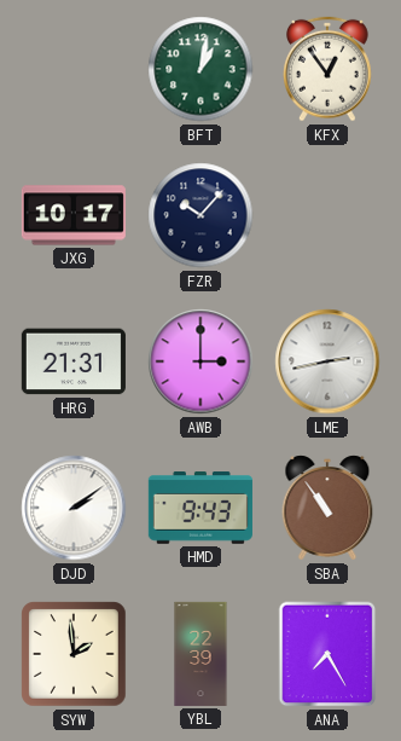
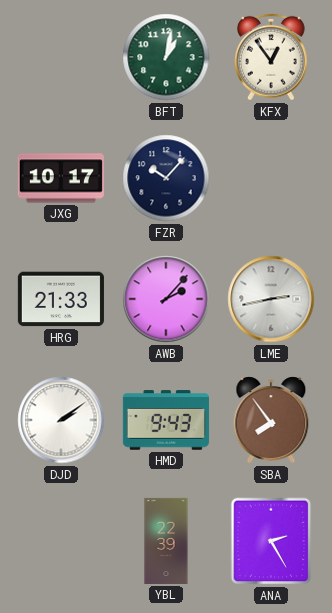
HRG: 21:31 -> 21:33
AWB: 3:00 -> 2:07
SBA: 10:54 -> 7:54
SYW: 1:59 -> none
ANA: 7:25 -> 2:25
